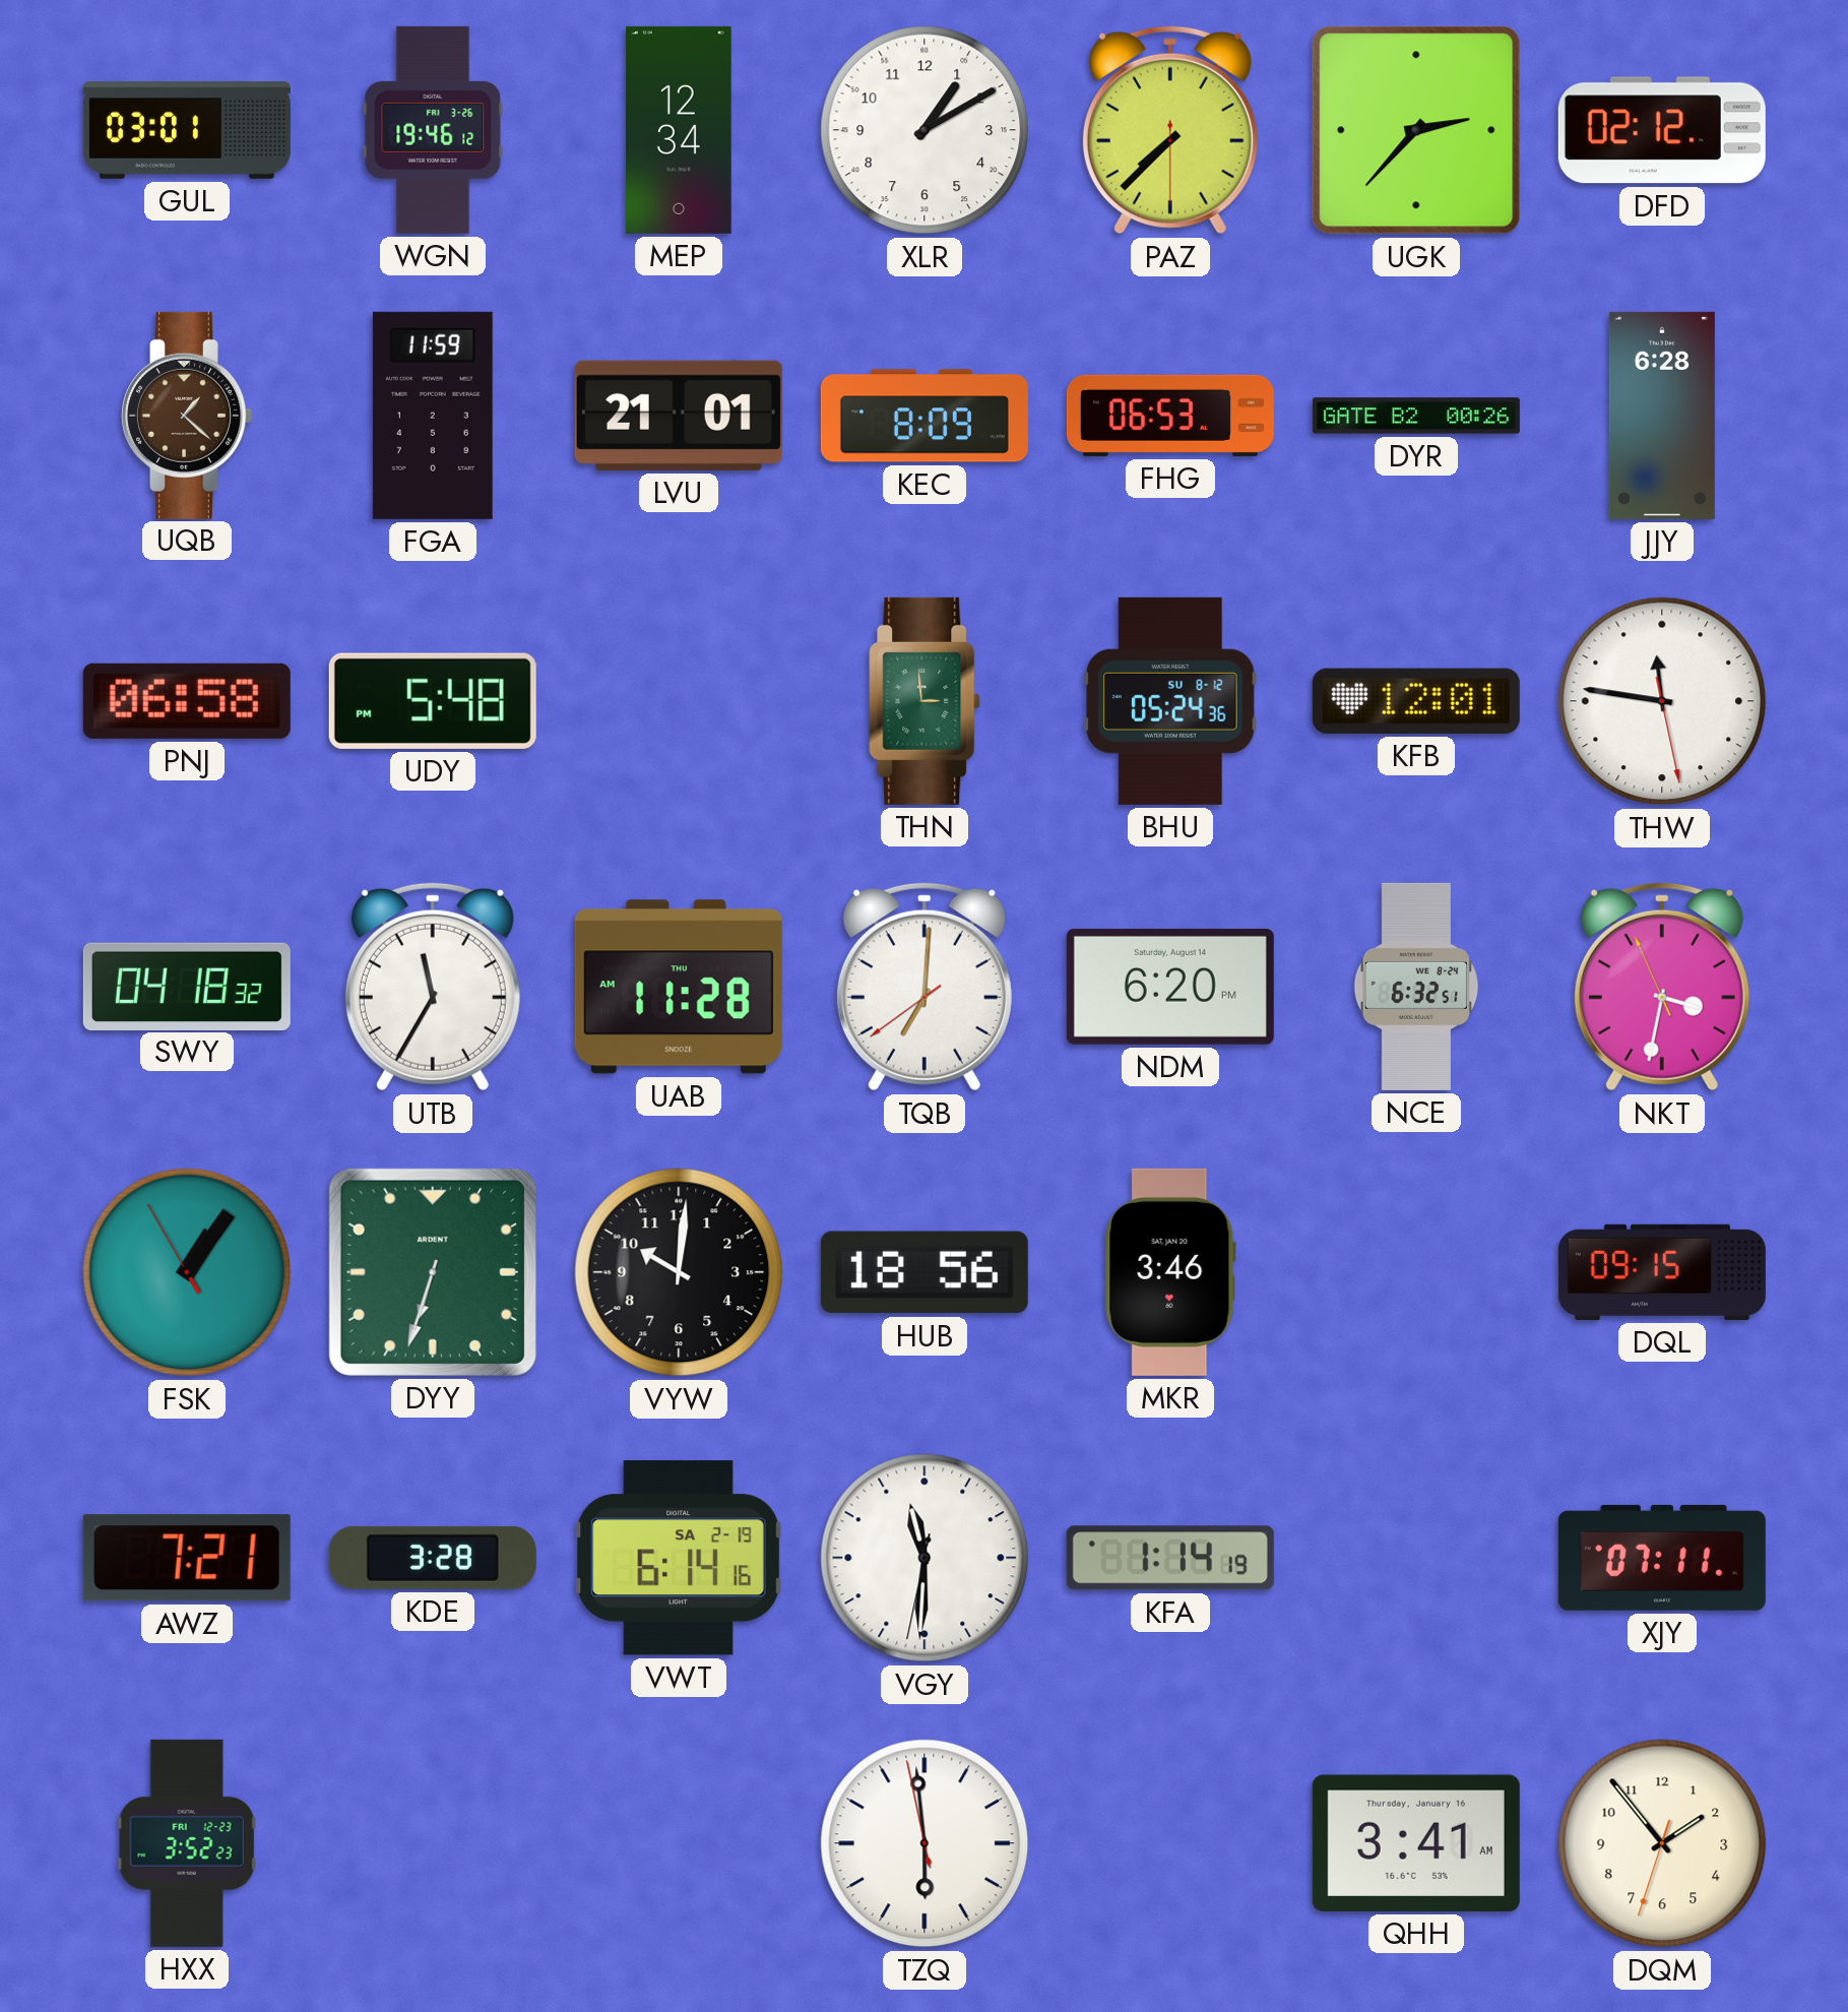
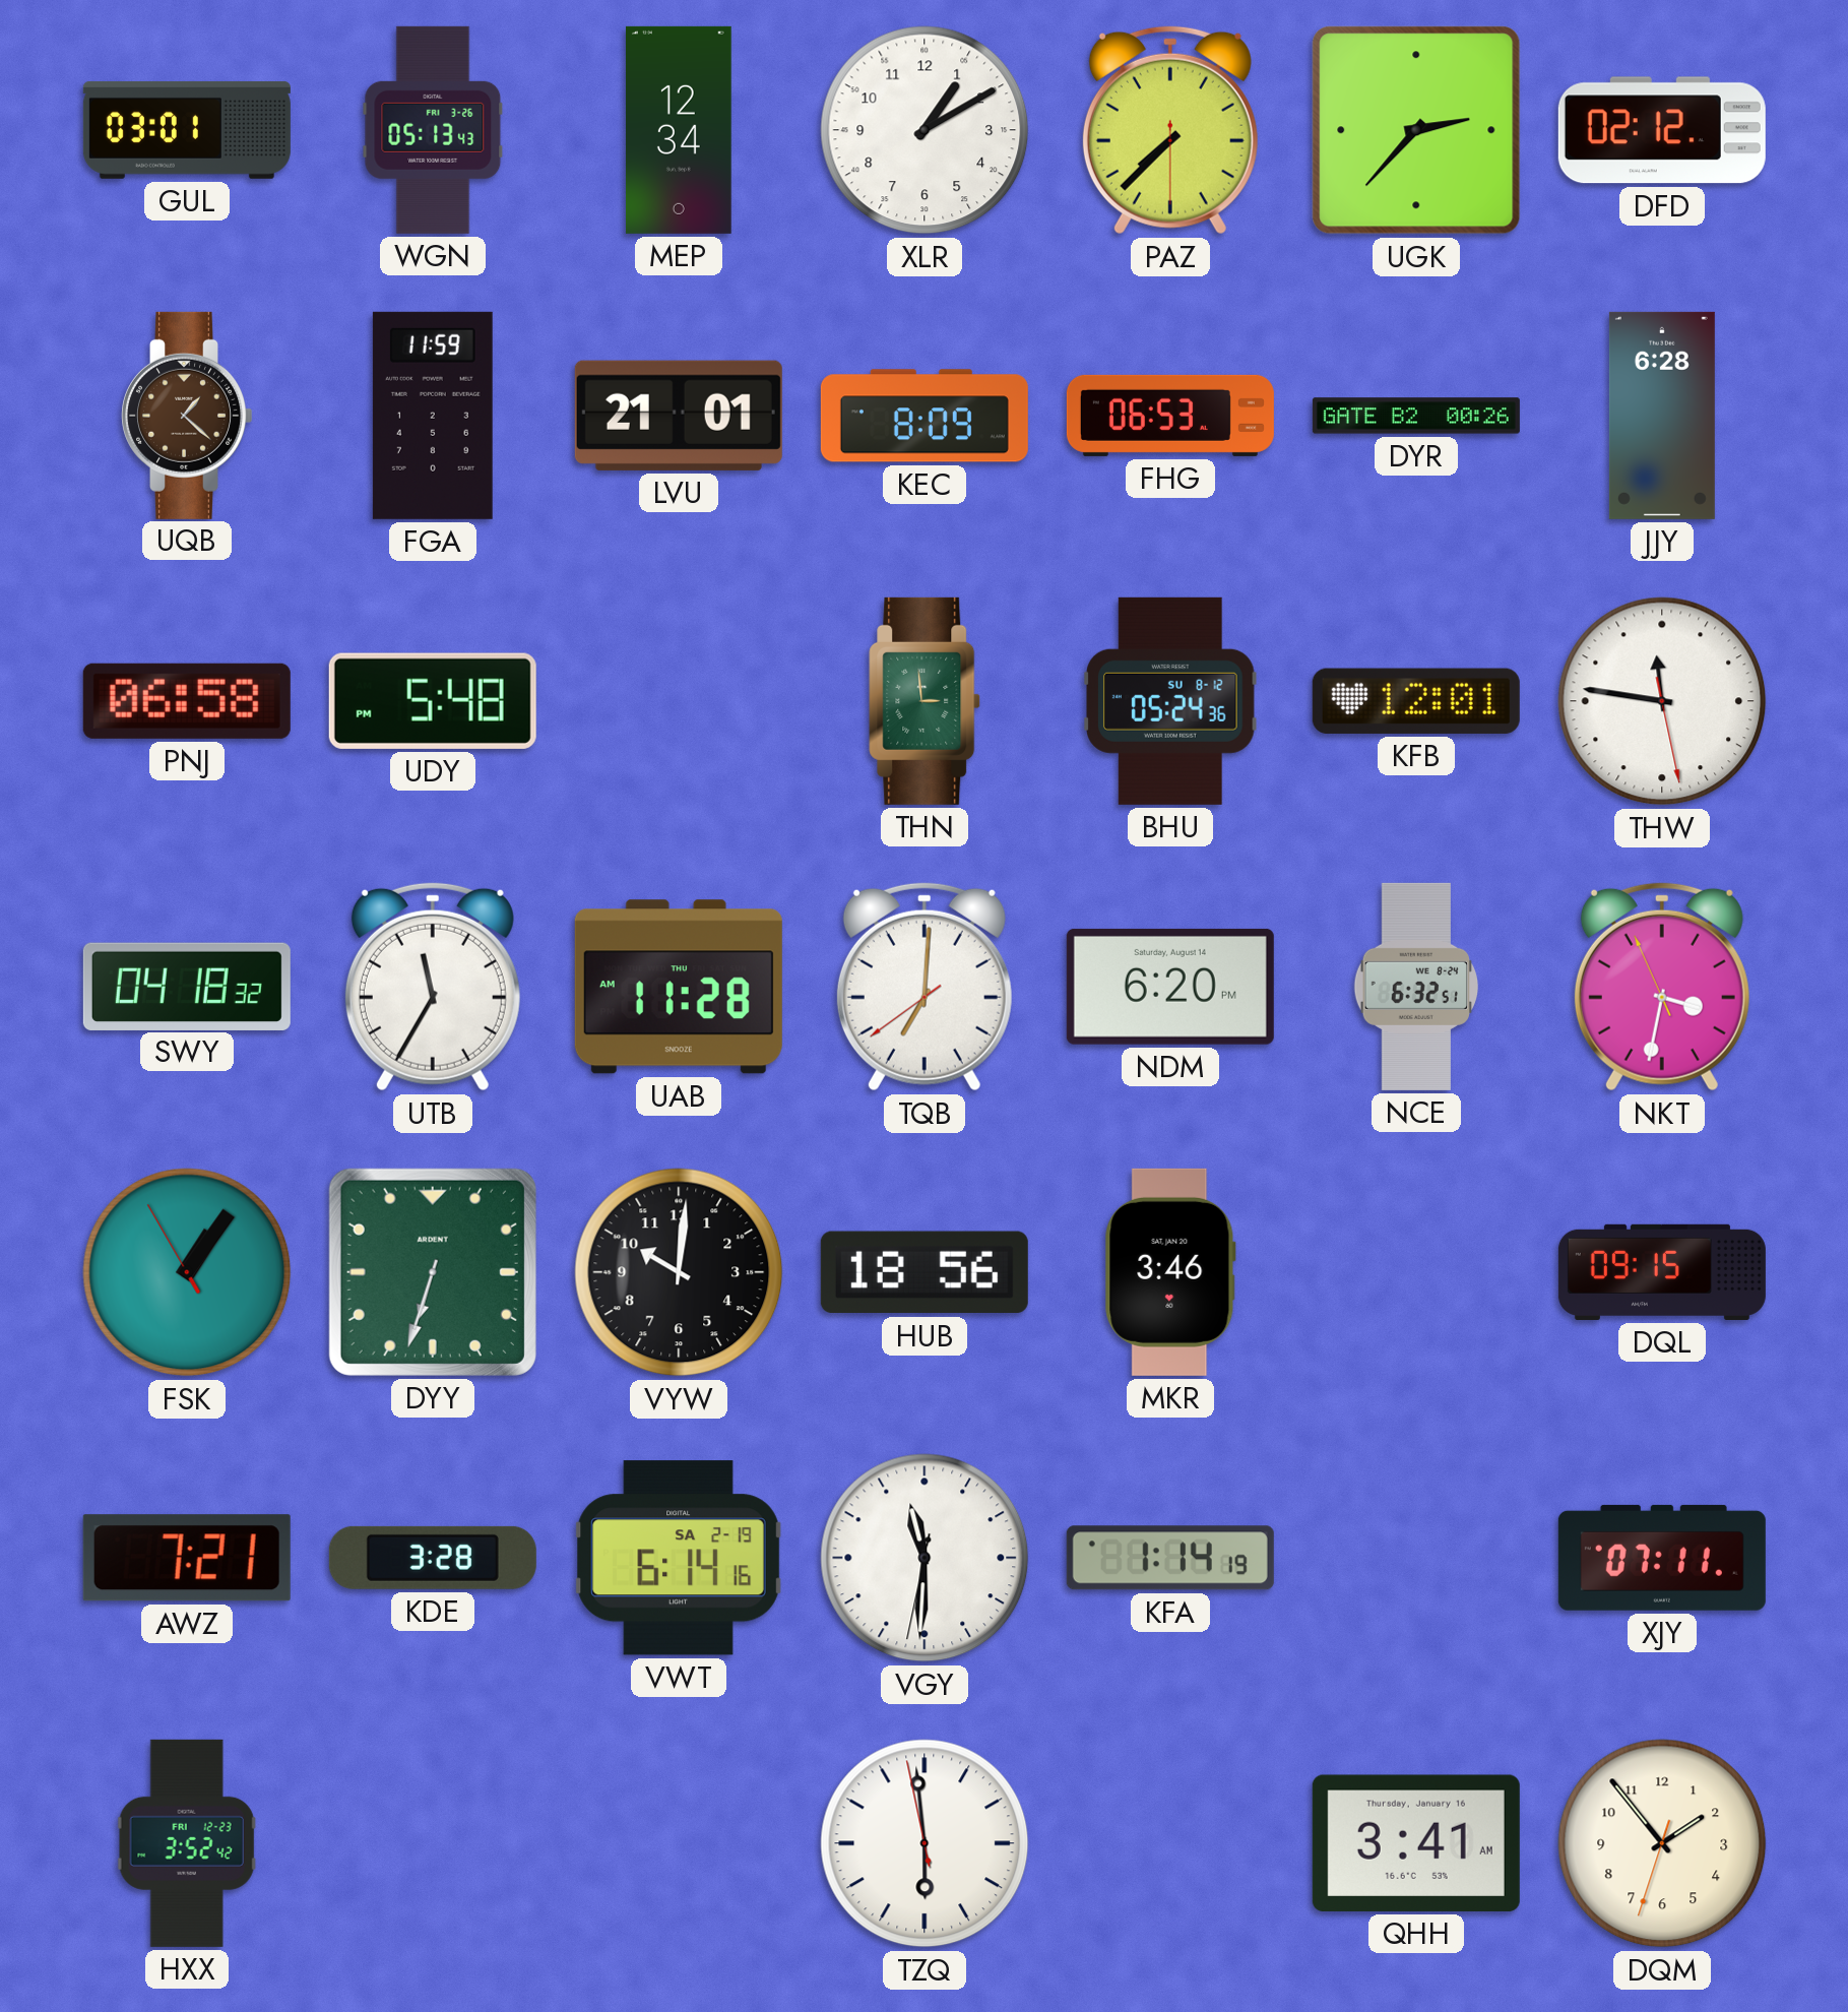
WGN: 19:46 -> 05:13
HXX: 3:52:23 -> 3:52:42
